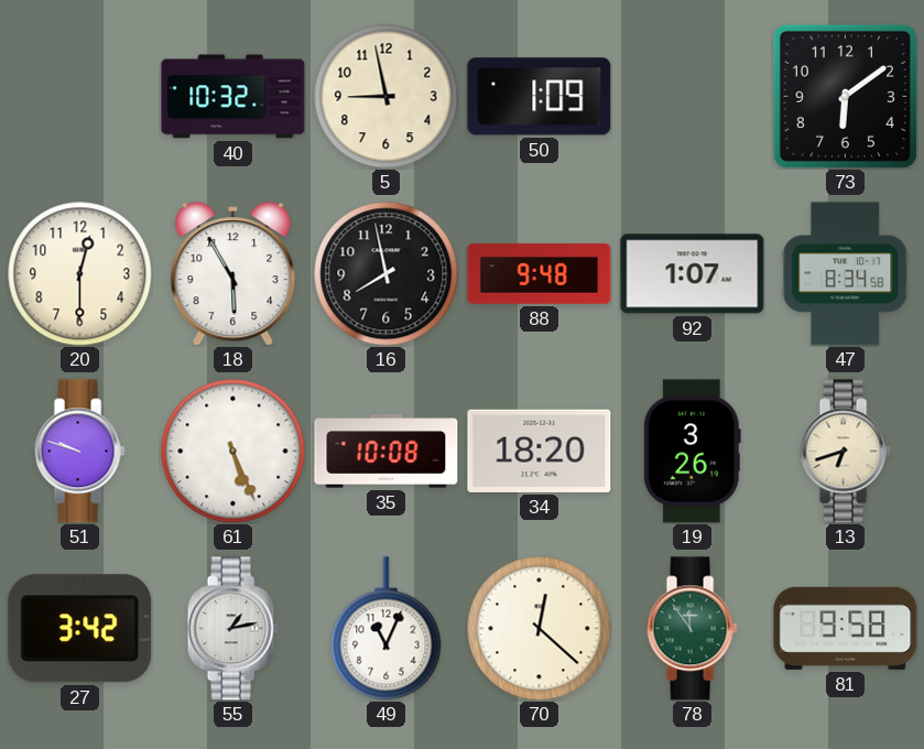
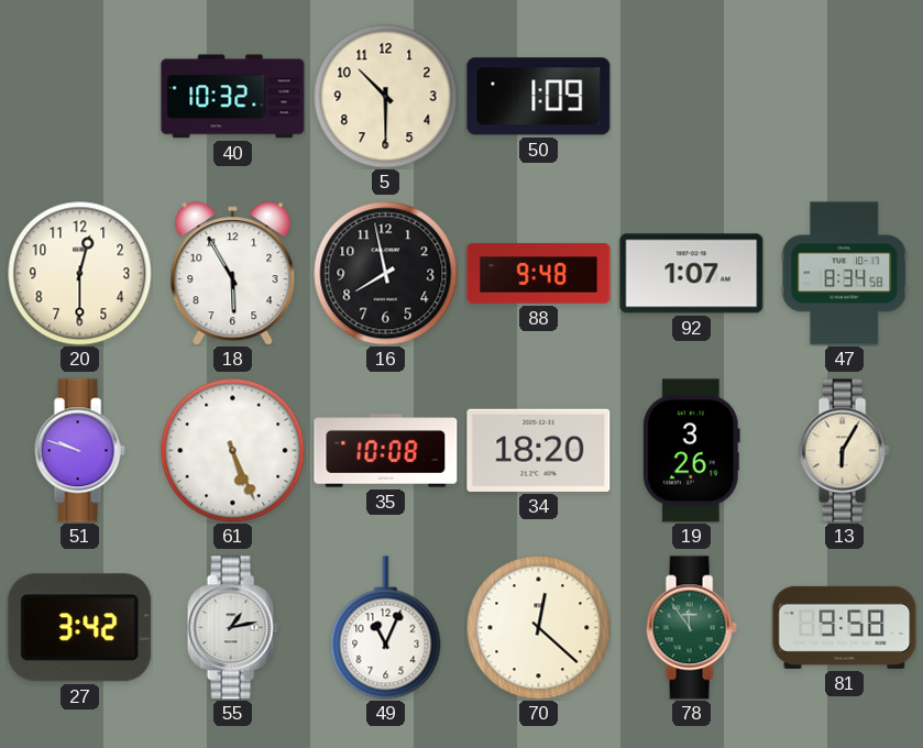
5: 8:58 -> 10:30
73: 6:09 -> none
13: 6:42 -> 6:05
